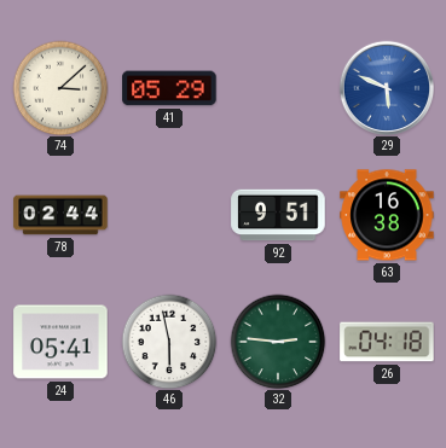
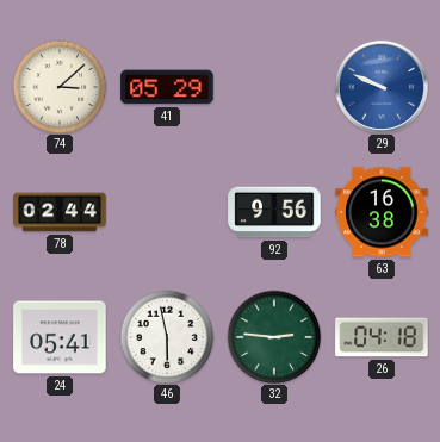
29: 5:49 -> 9:49
92: 9:51 -> 9:56
